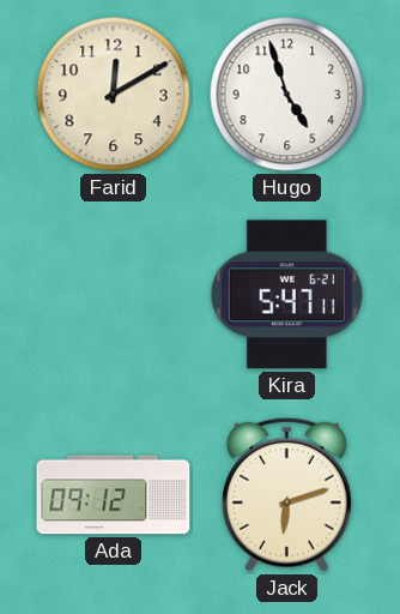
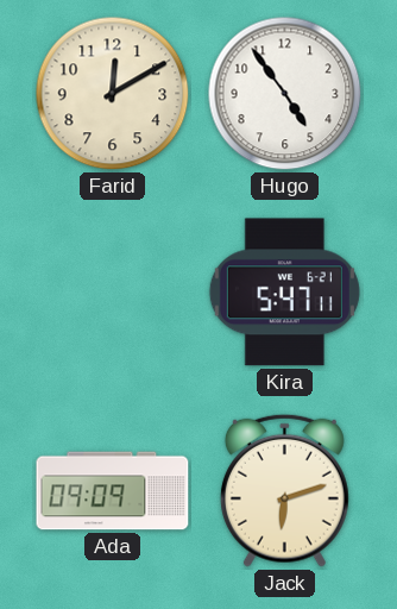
Hugo: 4:57 -> 4:54
Ada: 09:12 -> 09:09
